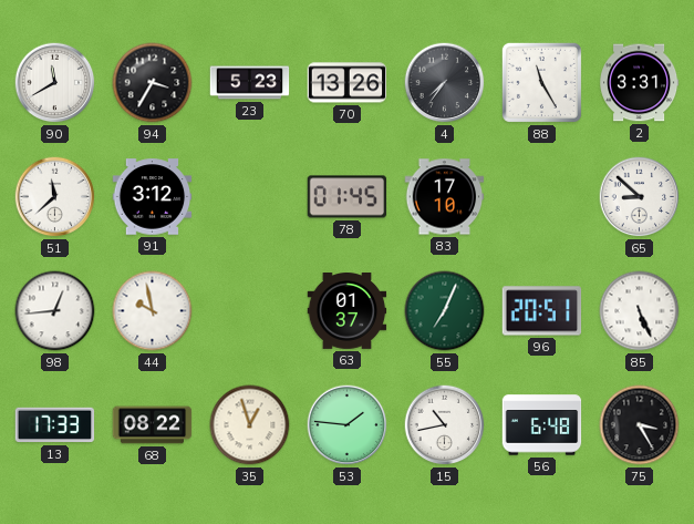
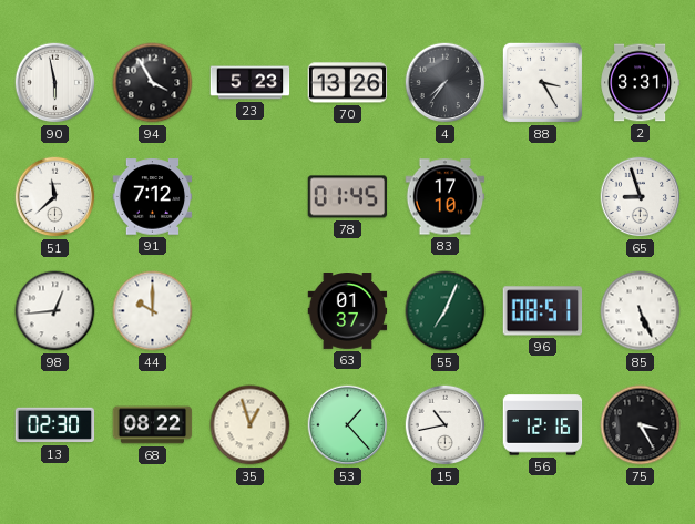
90: 11:40 -> 5:58
94: 3:35 -> 3:55
88: 11:25 -> 3:25
91: 3:12 -> 7:12
65: 8:52 -> 8:57
44: 9:58 -> 10:00
96: 20:51 -> 08:51
13: 17:33 -> 02:30
53: 1:46 -> 1:23
56: 6:48 -> 12:16
